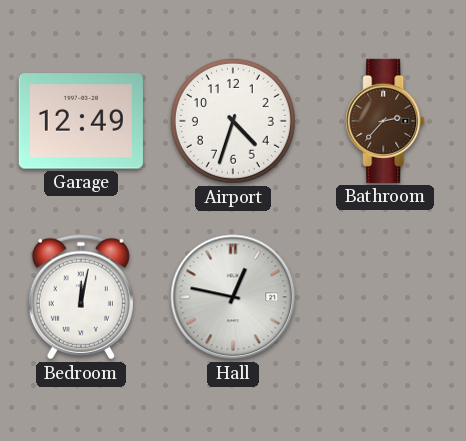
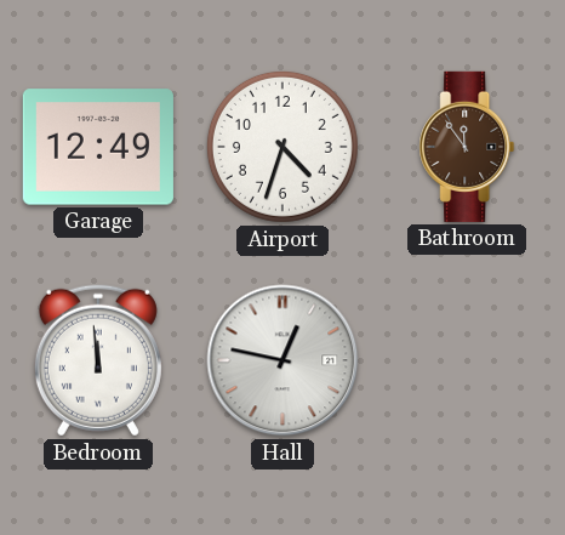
Bathroom: 2:37 -> 11:54
Bedroom: 12:02 -> 11:59
